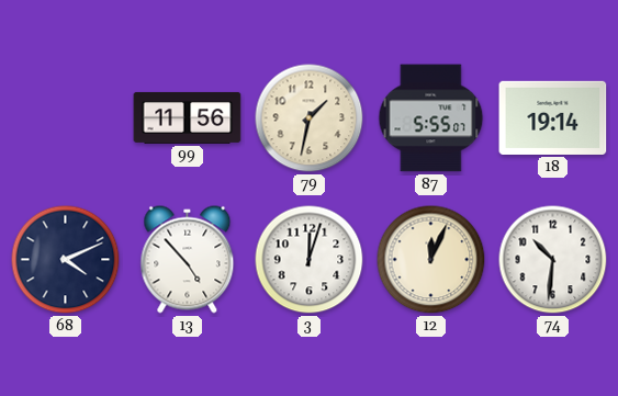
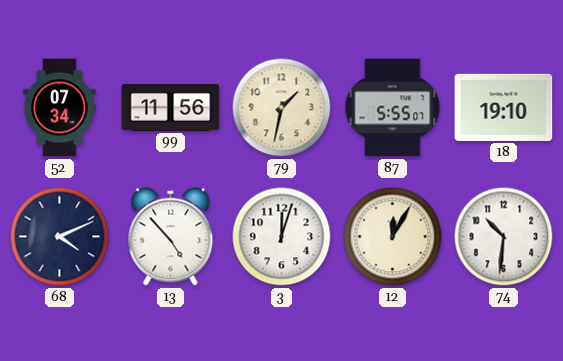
52: none -> 07:34
18: 19:14 -> 19:10
12: 12:04 -> 12:05
